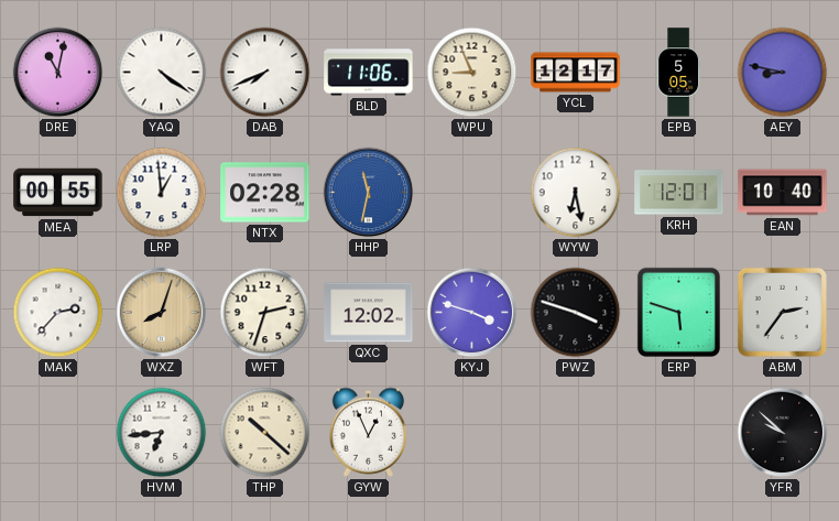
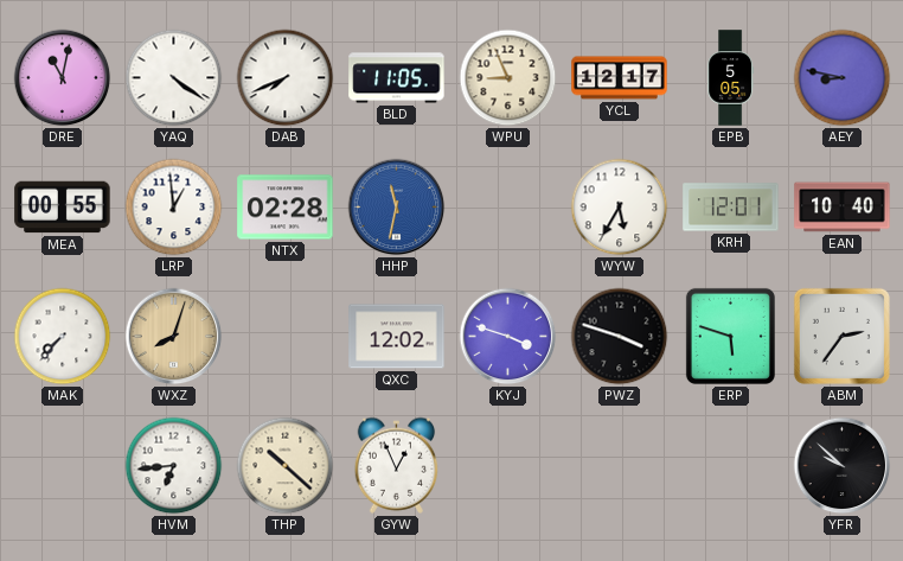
BLD: 11:06 -> 11:05
WYW: 6:28 -> 5:35
MAK: 2:37 -> 7:37
WFT: 2:33 -> none
